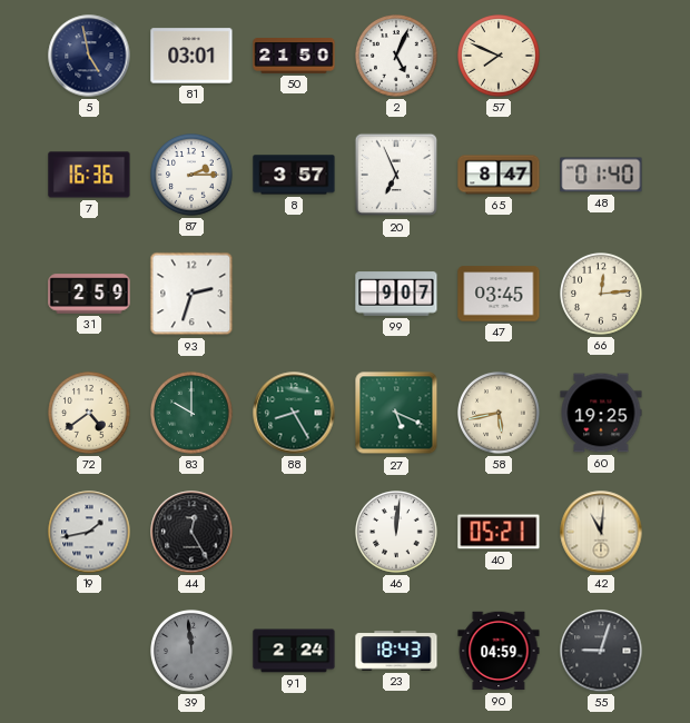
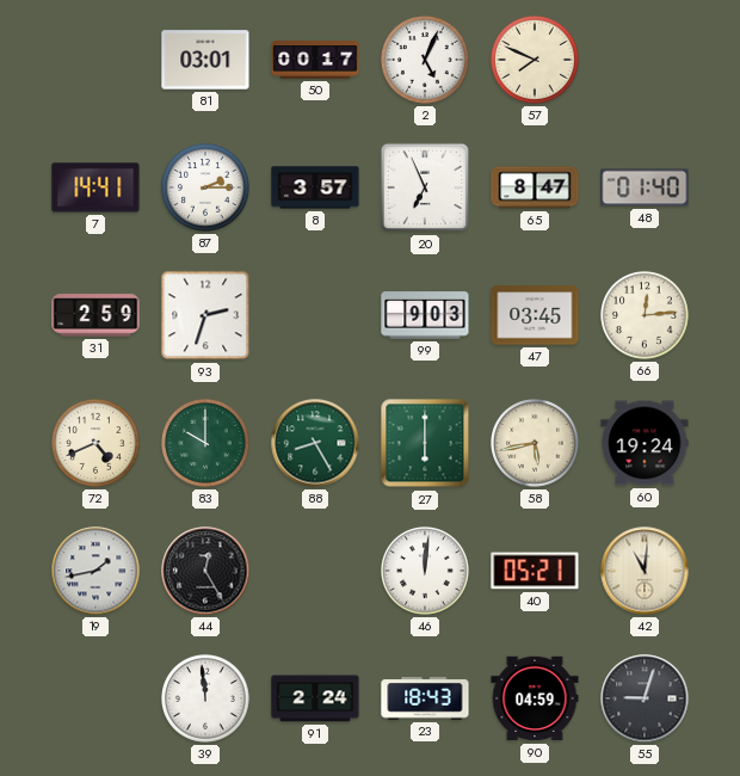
5: 4:58 -> none
50: 21:50 -> 00:17
7: 16:36 -> 14:41
99: 9:07 -> 9:03
72: 4:39 -> 4:41
27: 5:19 -> 6:00
60: 19:25 -> 19:24
39 dial: grey -> white
